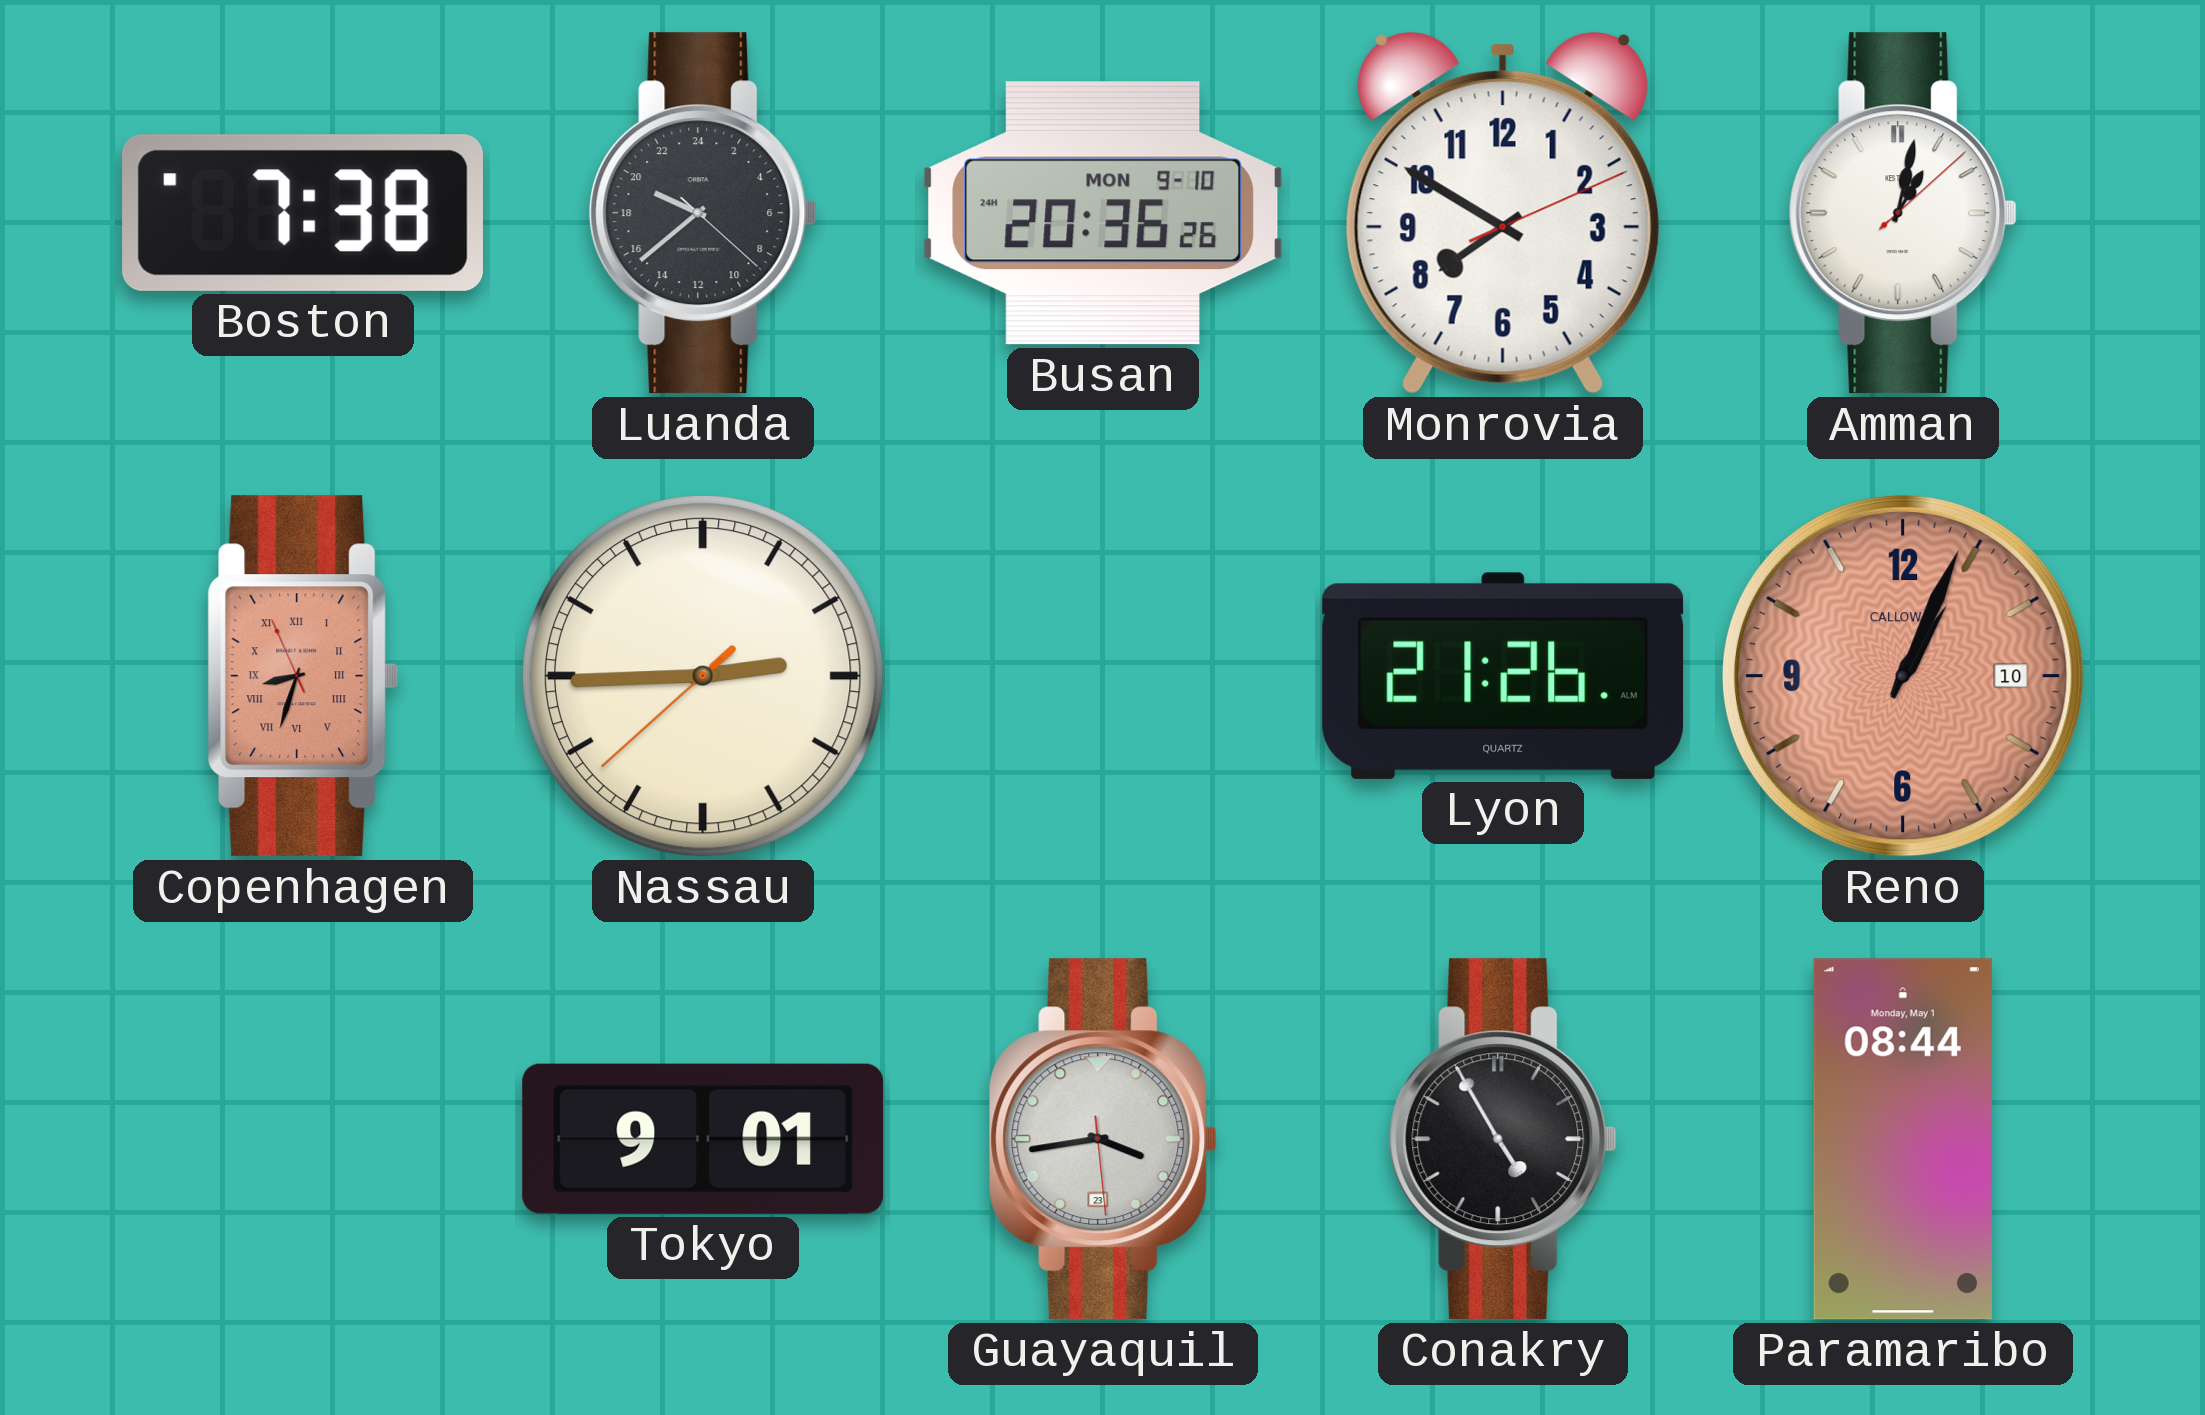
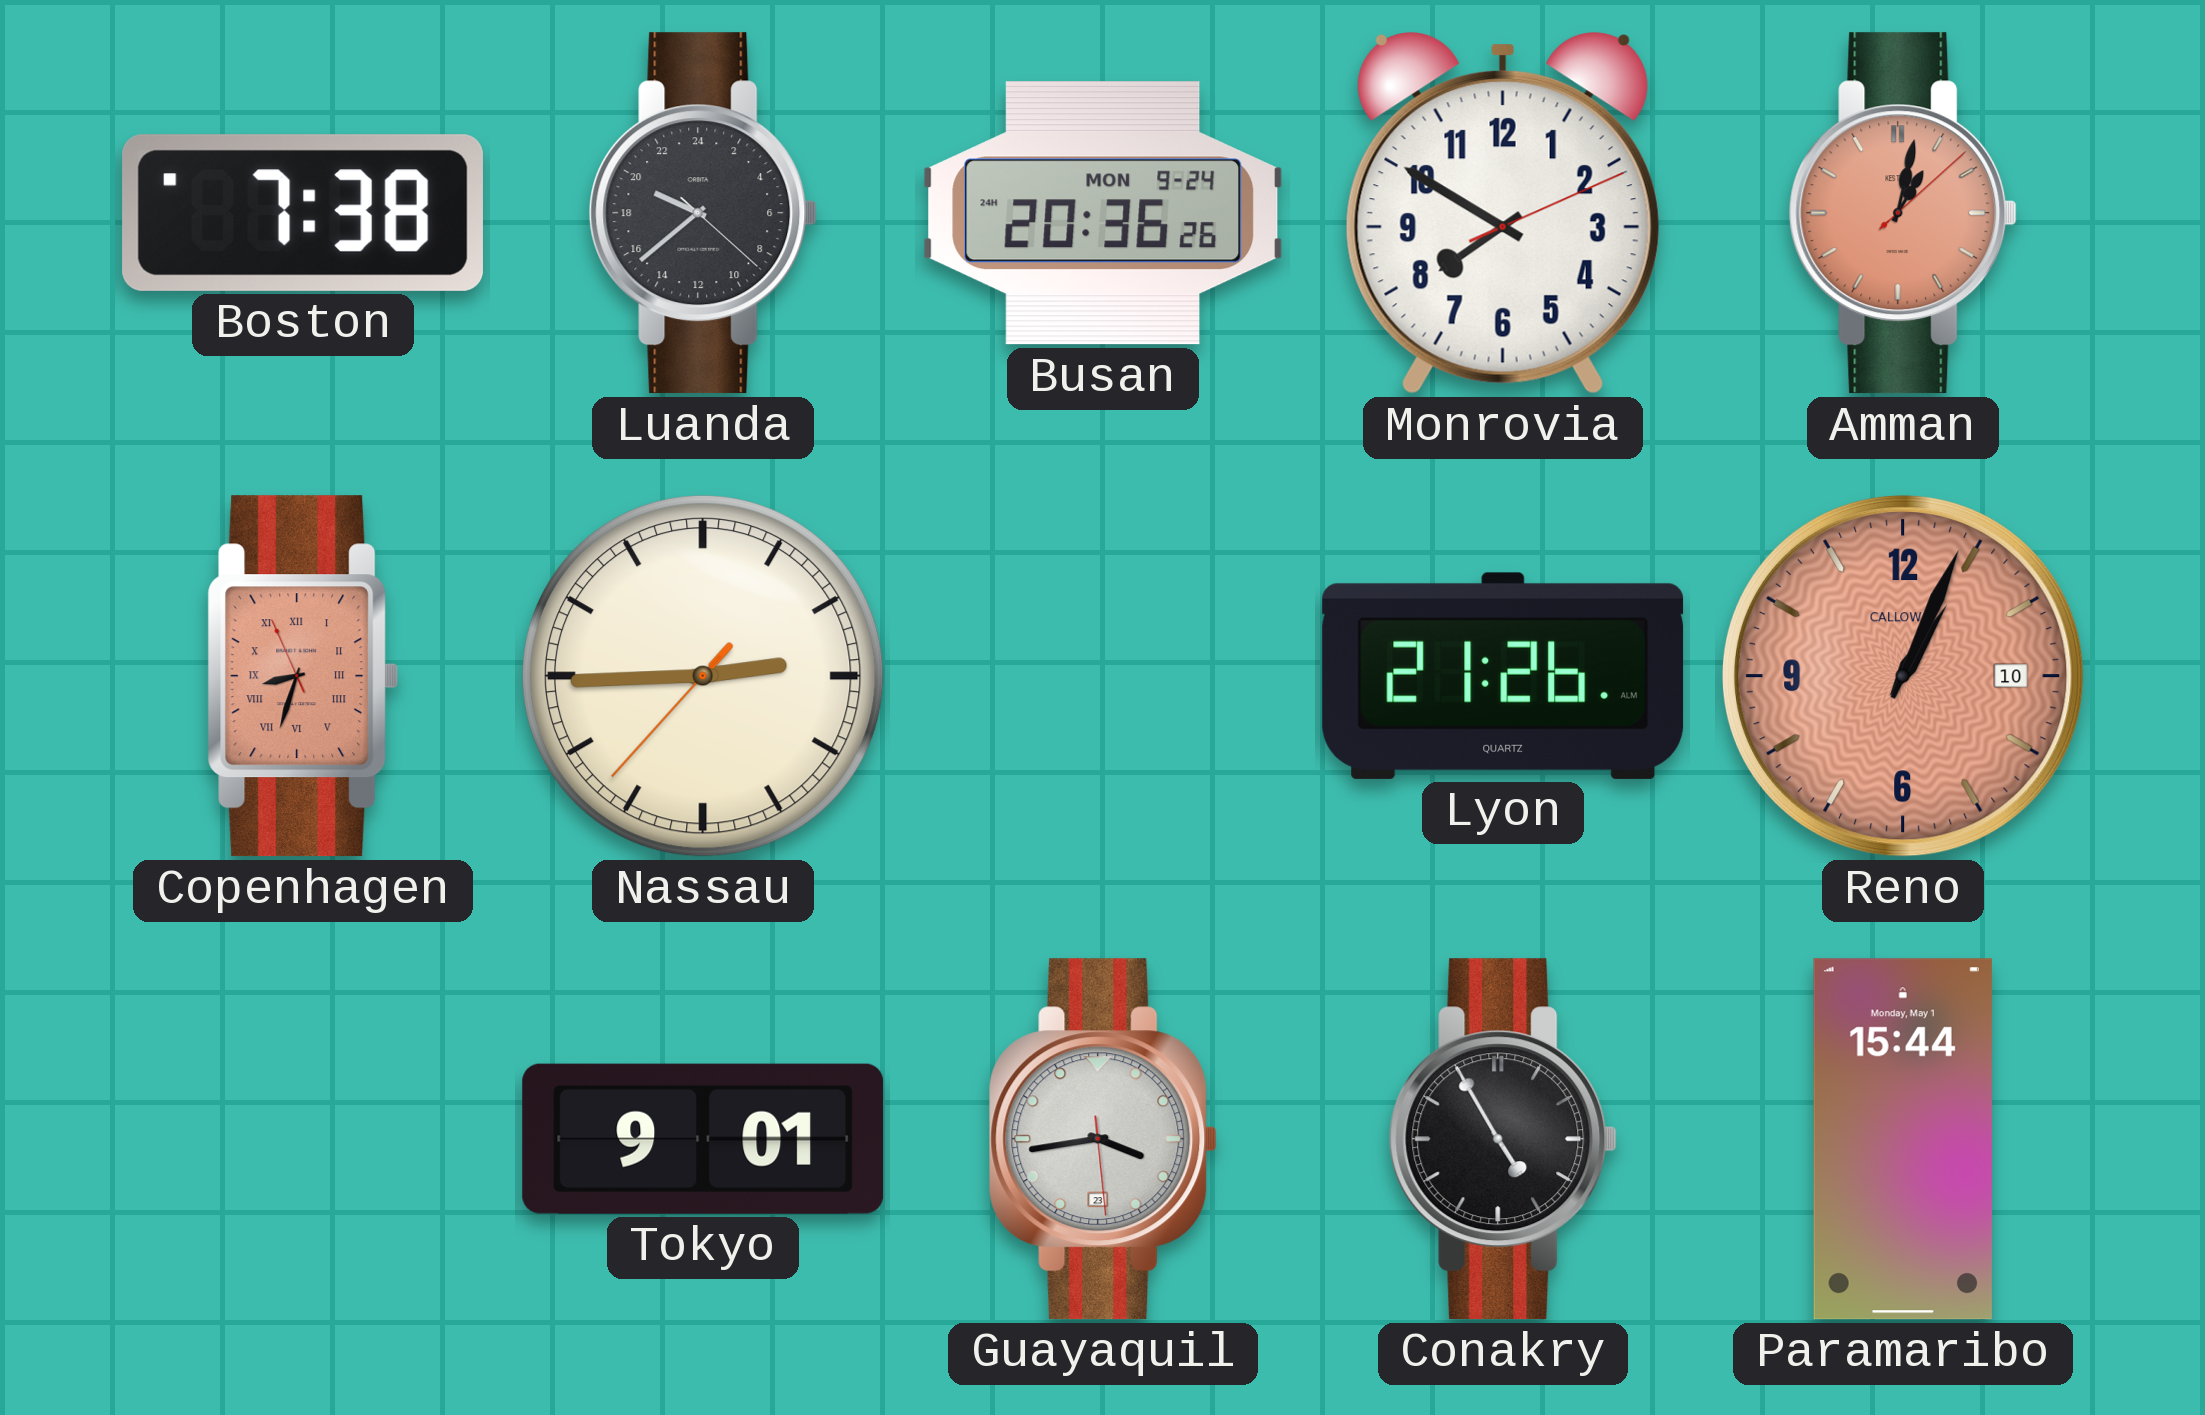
Busan date: MON 9-10 -> MON 9-24
Amman dial: white -> salmon
Nassau: 2:44:38 -> 2:44:37
Paramaribo: 08:44 -> 15:44
